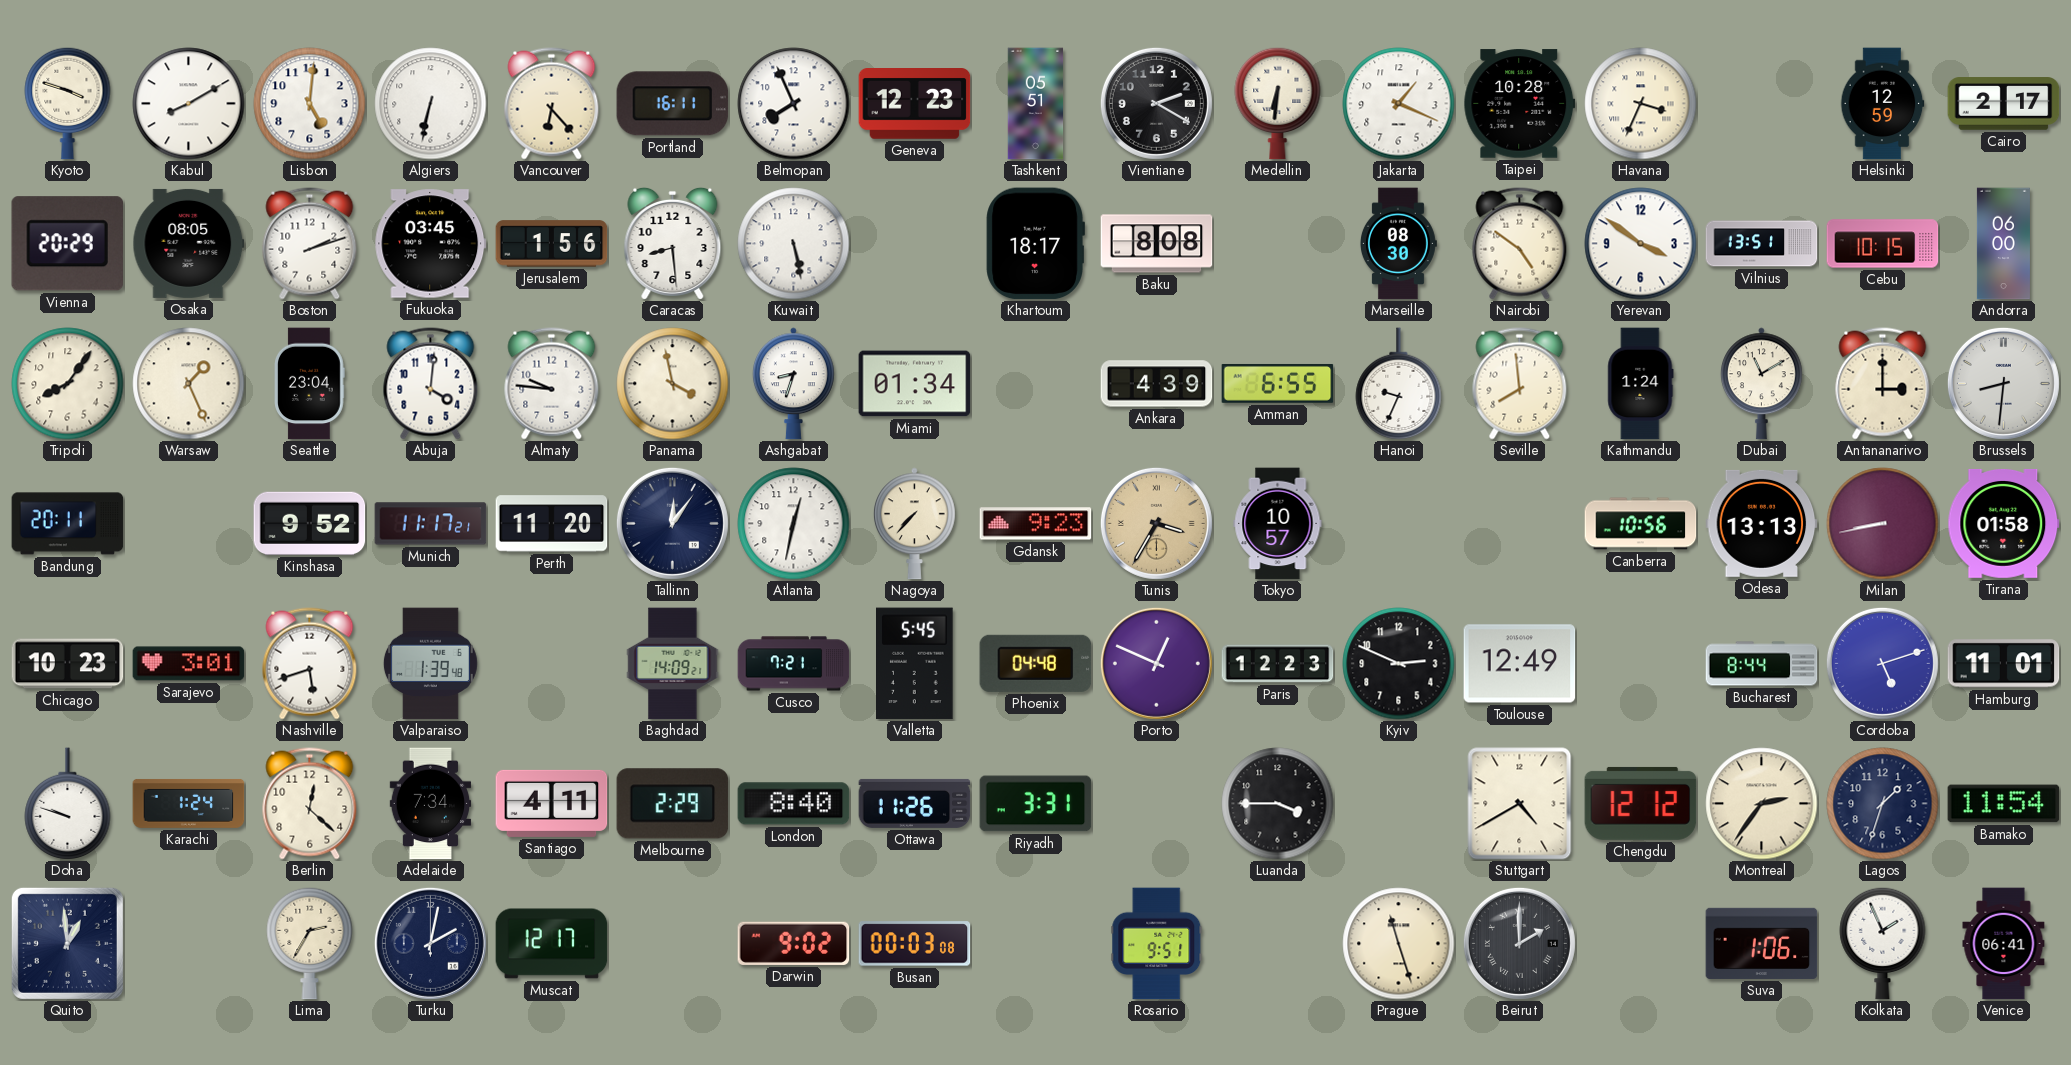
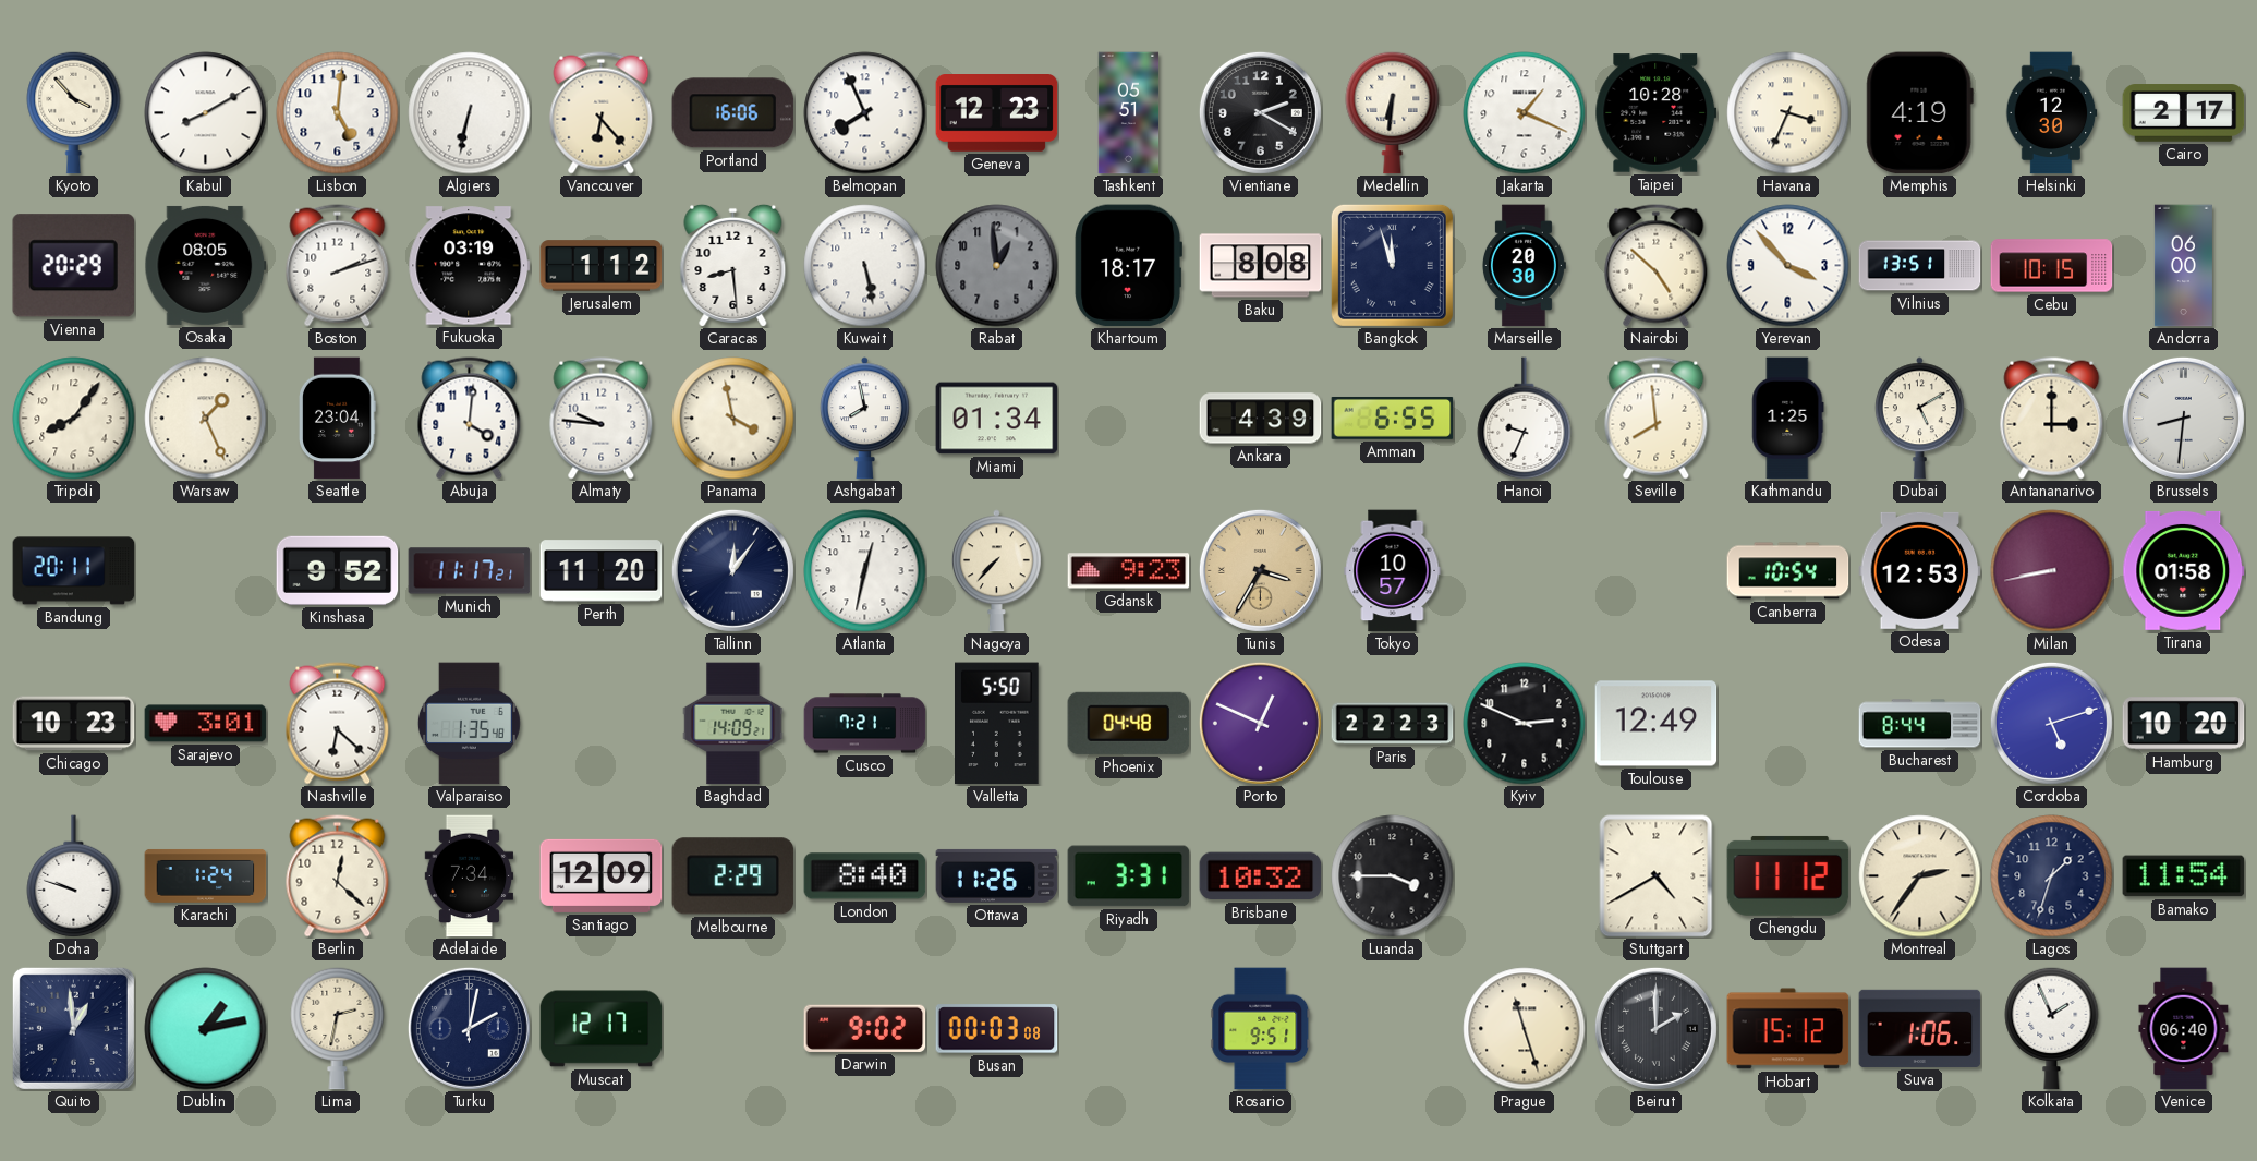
Kyoto: 3:48 -> 3:53
Portland: 16:11 -> 16:06
Memphis: none -> 4:19
Helsinki: 12:59 -> 12:30
Fukuoka: 03:45 -> 03:19
Jerusalem: 1:56 -> 1:12
Rabat: none -> 12:59
Bangkok: none -> 11:57
Marseille: 08:30 -> 20:30
Nairobi: 4:51 -> 4:52
Yerevan: 3:51 -> 3:53
Ashgabat: 8:33 -> 7:58
Kathmandu: 1:24 -> 1:25
Dubai: 11:10 -> 5:10
Canberra: 10:56 -> 10:54
Odesa: 13:13 -> 12:53
Nashville: 5:42 -> 6:22
Valparaiso: 1:39 -> 1:35
Valletta: 5:45 -> 5:50
Paris: 12:23 -> 22:23
Hamburg: 11:01 -> 10:20
Santiago: 4:11 -> 12:09
Brisbane: none -> 10:32
Chengdu: 12:12 -> 11:12
Dublin: none -> 1:13
Lima: 2:35 -> 2:32
Hobart: none -> 15:12
Venice: 06:41 -> 06:40
